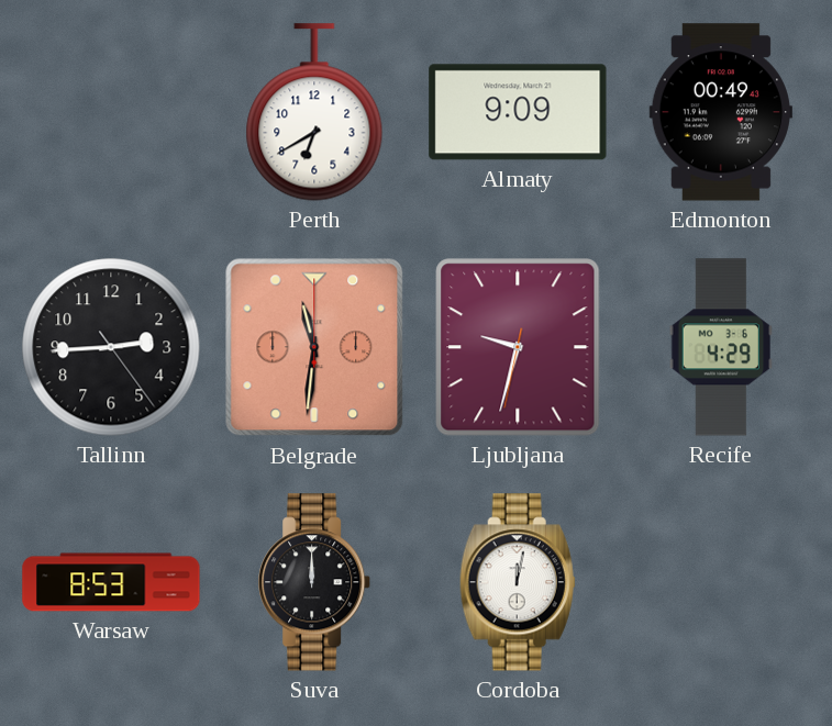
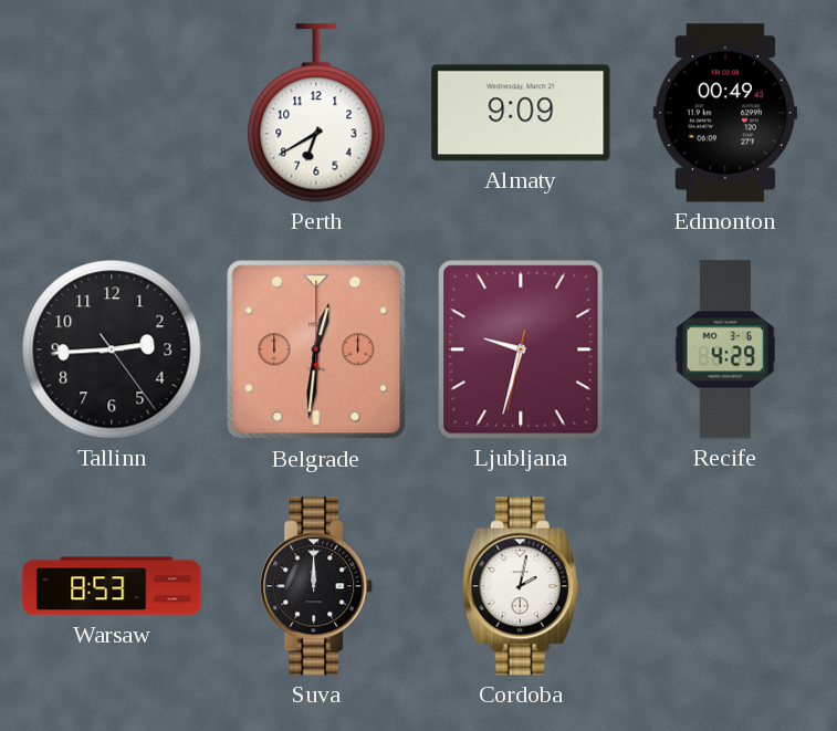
Belgrade: 11:31 -> 12:31
Cordoba: 12:02 -> 2:02
